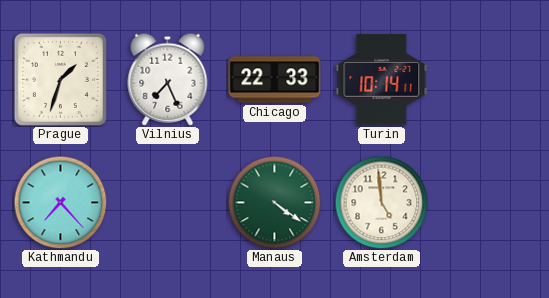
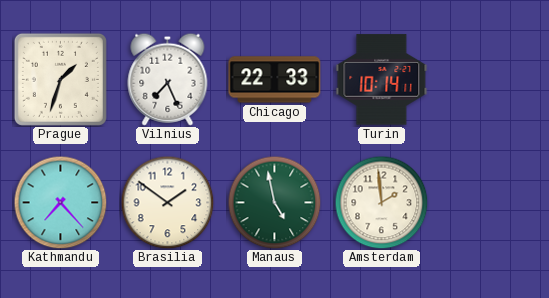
Brasilia: none -> 1:51
Manaus: 4:21 -> 4:58
Amsterdam: 4:59 -> 1:59
